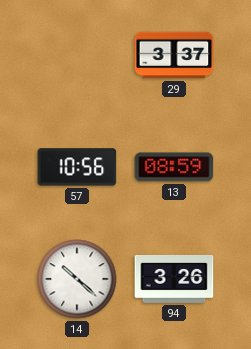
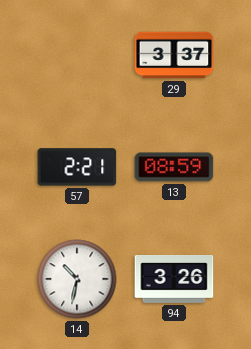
57: 10:56 -> 2:21
14: 10:22 -> 10:32
